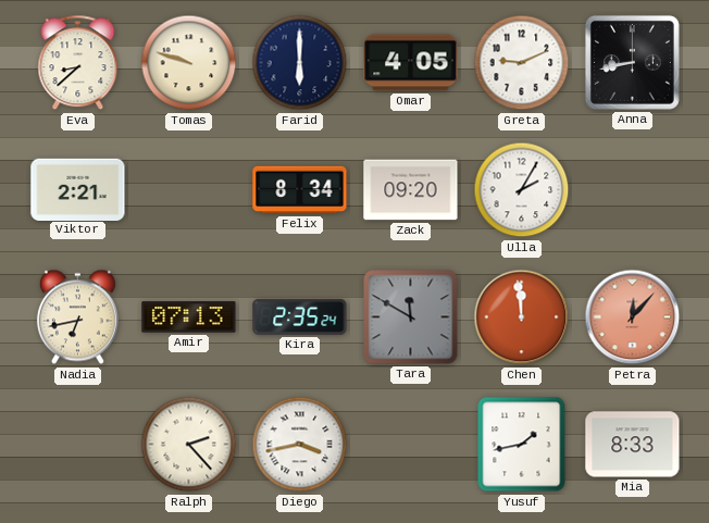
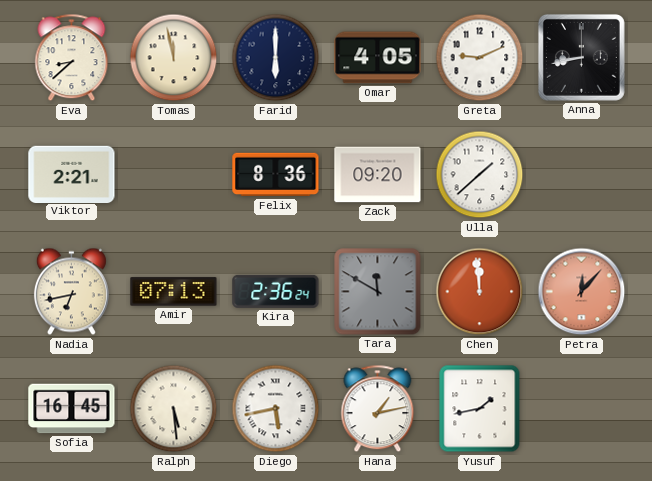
Tomas: 9:48 -> 11:58
Felix: 8:34 -> 8:36
Ulla: 2:05 -> 1:38
Kira: 2:35 -> 2:36
Sofia: none -> 16:45
Ralph: 2:23 -> 5:29
Diego: 3:43 -> 5:43
Hana: none -> 1:13
Mia: 8:33 -> none
